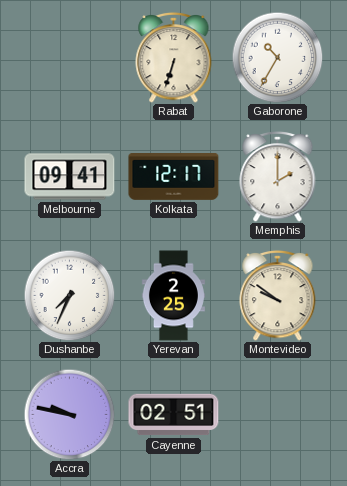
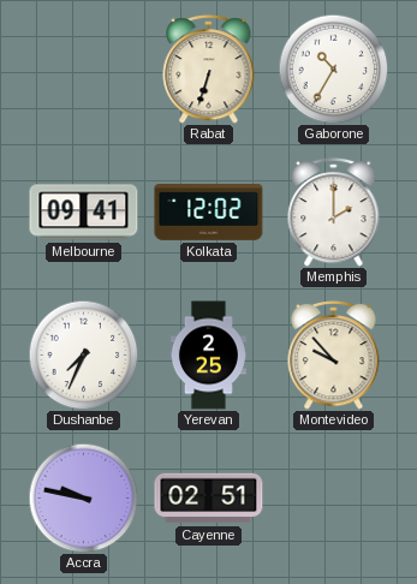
Kolkata: 12:17 -> 12:02
Montevideo: 9:51 -> 9:53
